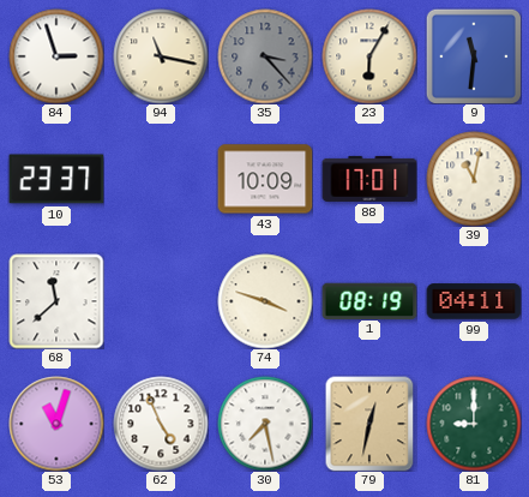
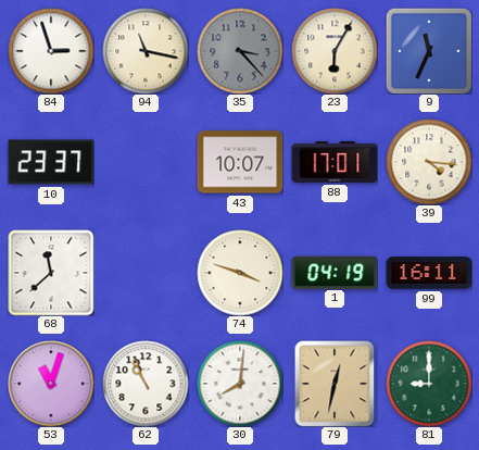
9: 11:31 -> 11:34
43: 10:09 -> 10:07
39: 11:02 -> 4:16
1: 08:19 -> 04:19
99: 04:11 -> 16:11
62: 4:56 -> 10:56
30: 7:28 -> 8:01
